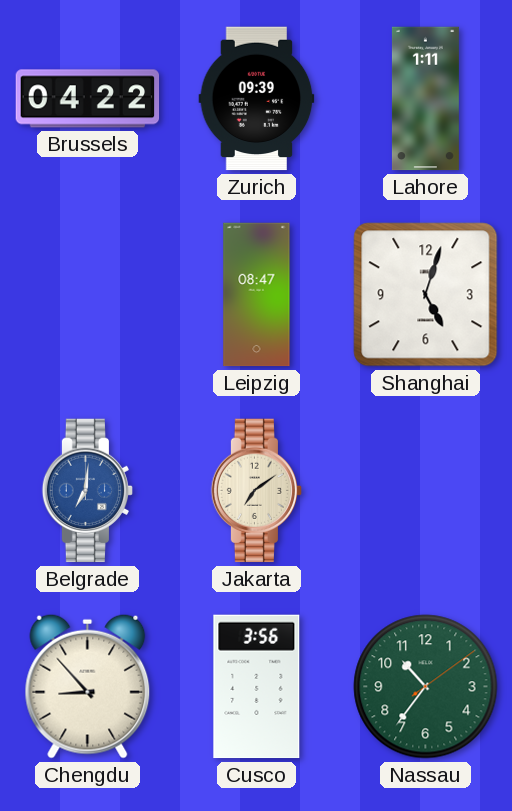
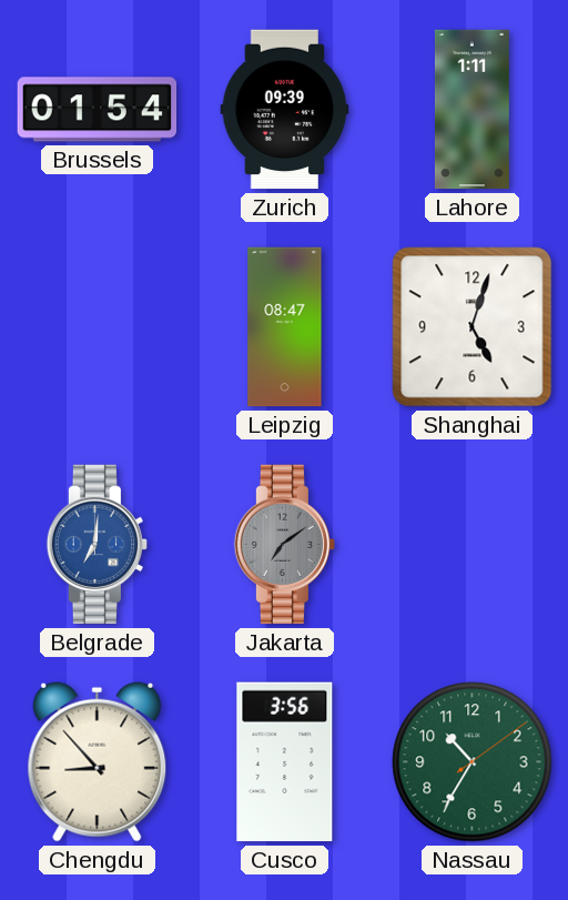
Brussels: 04:22 -> 01:54
Jakarta dial: cream -> grey
Nassau: 10:36 -> 10:35
